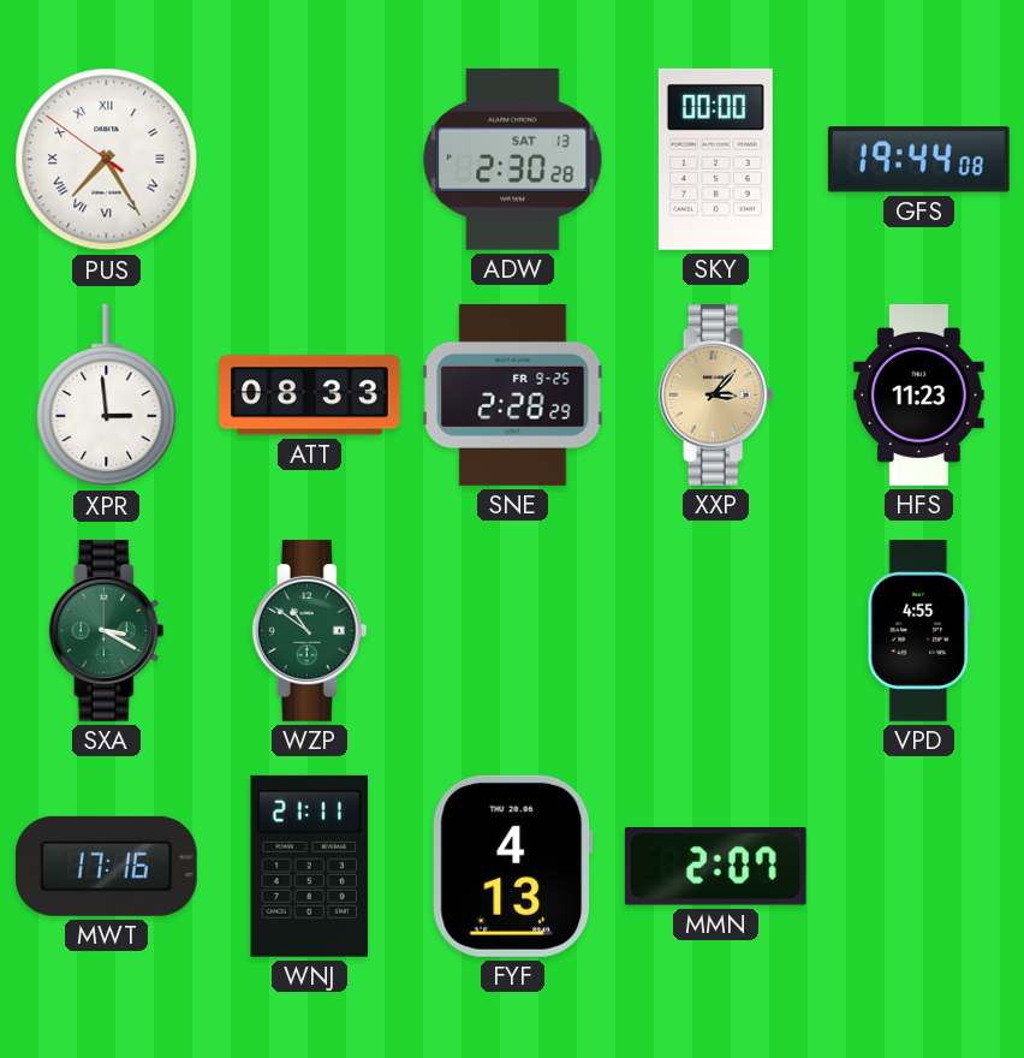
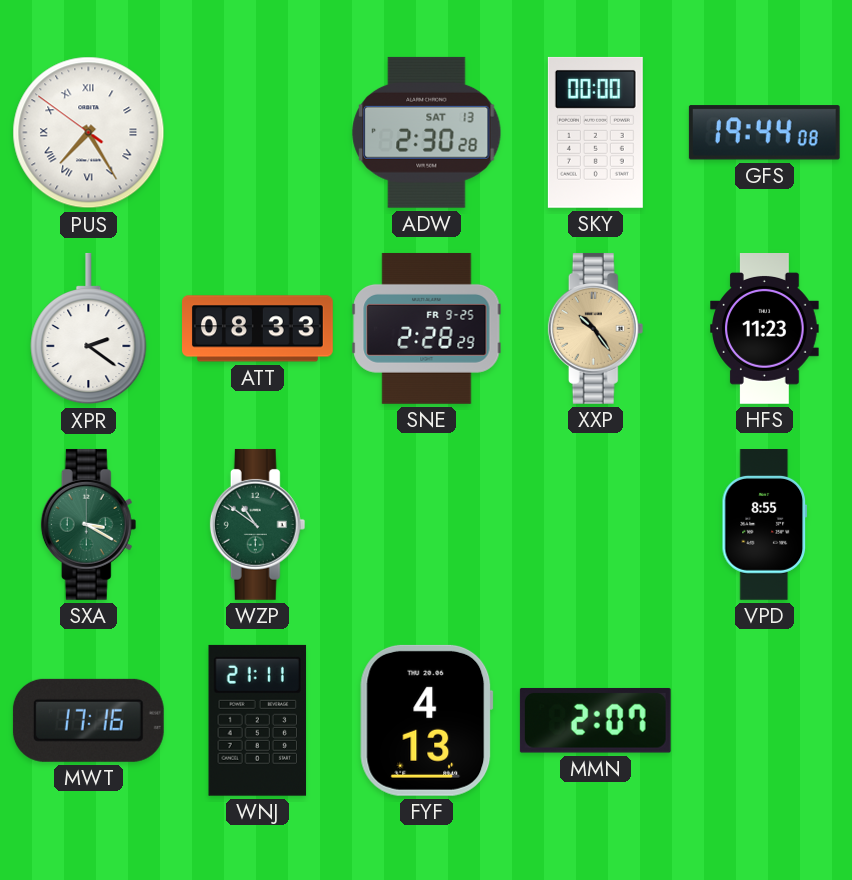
XPR: 2:59 -> 2:21
XXP: 3:07 -> 10:24
VPD: 4:55 -> 8:55
